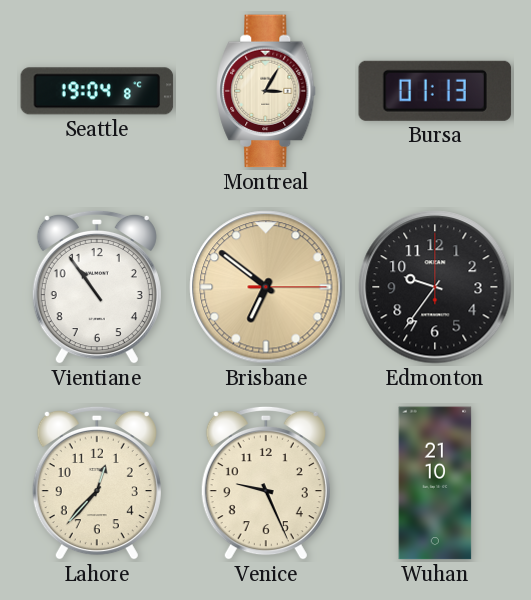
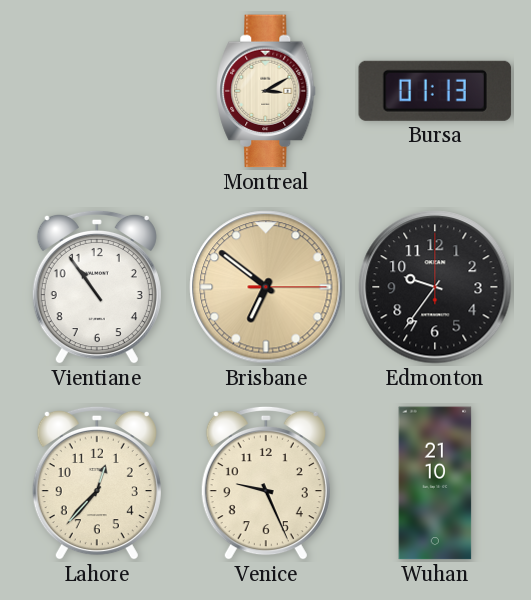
Seattle: 19:04 -> none
Montreal: 3:05 -> 3:10
